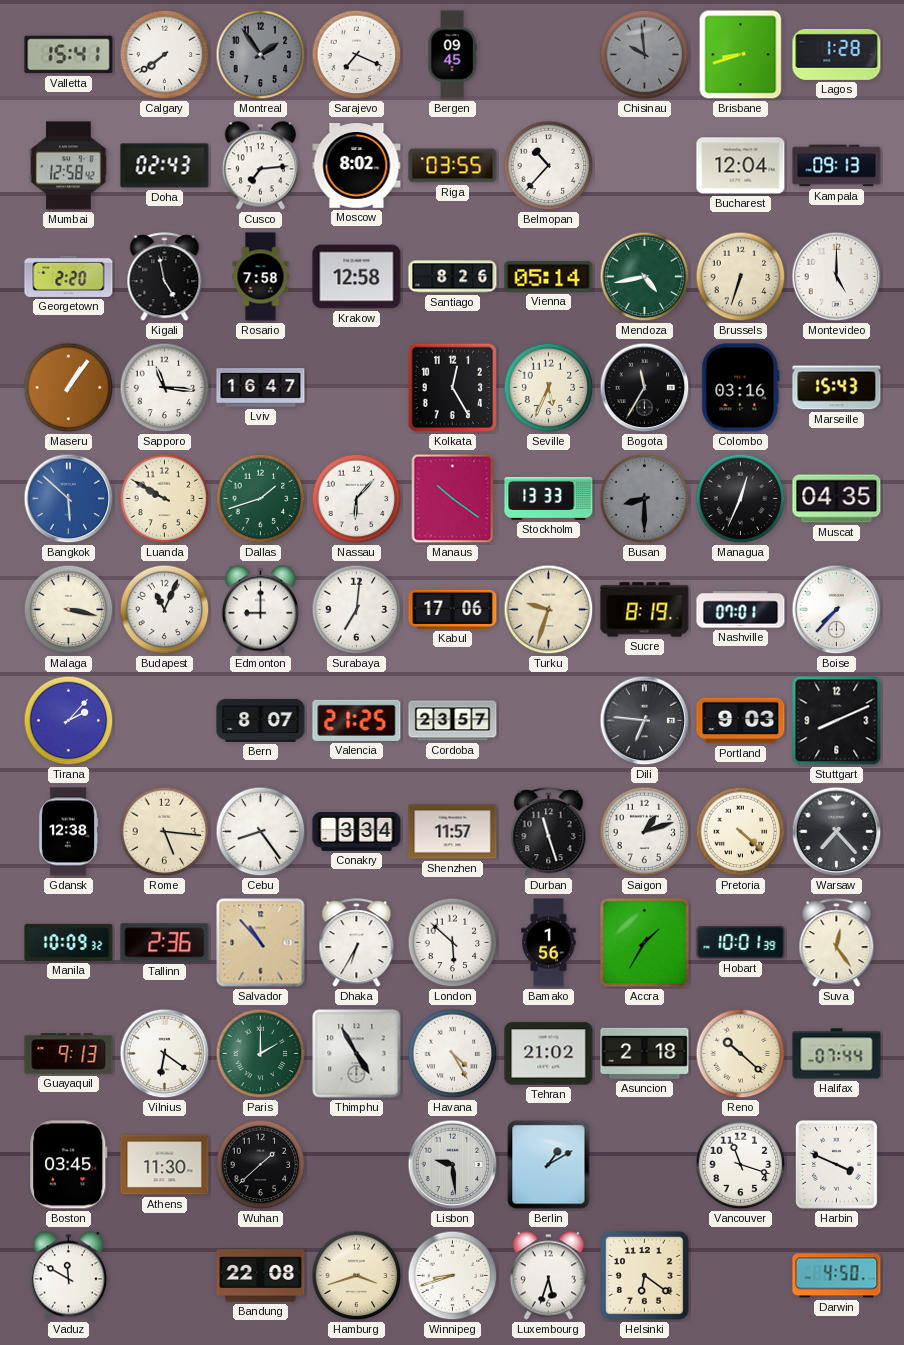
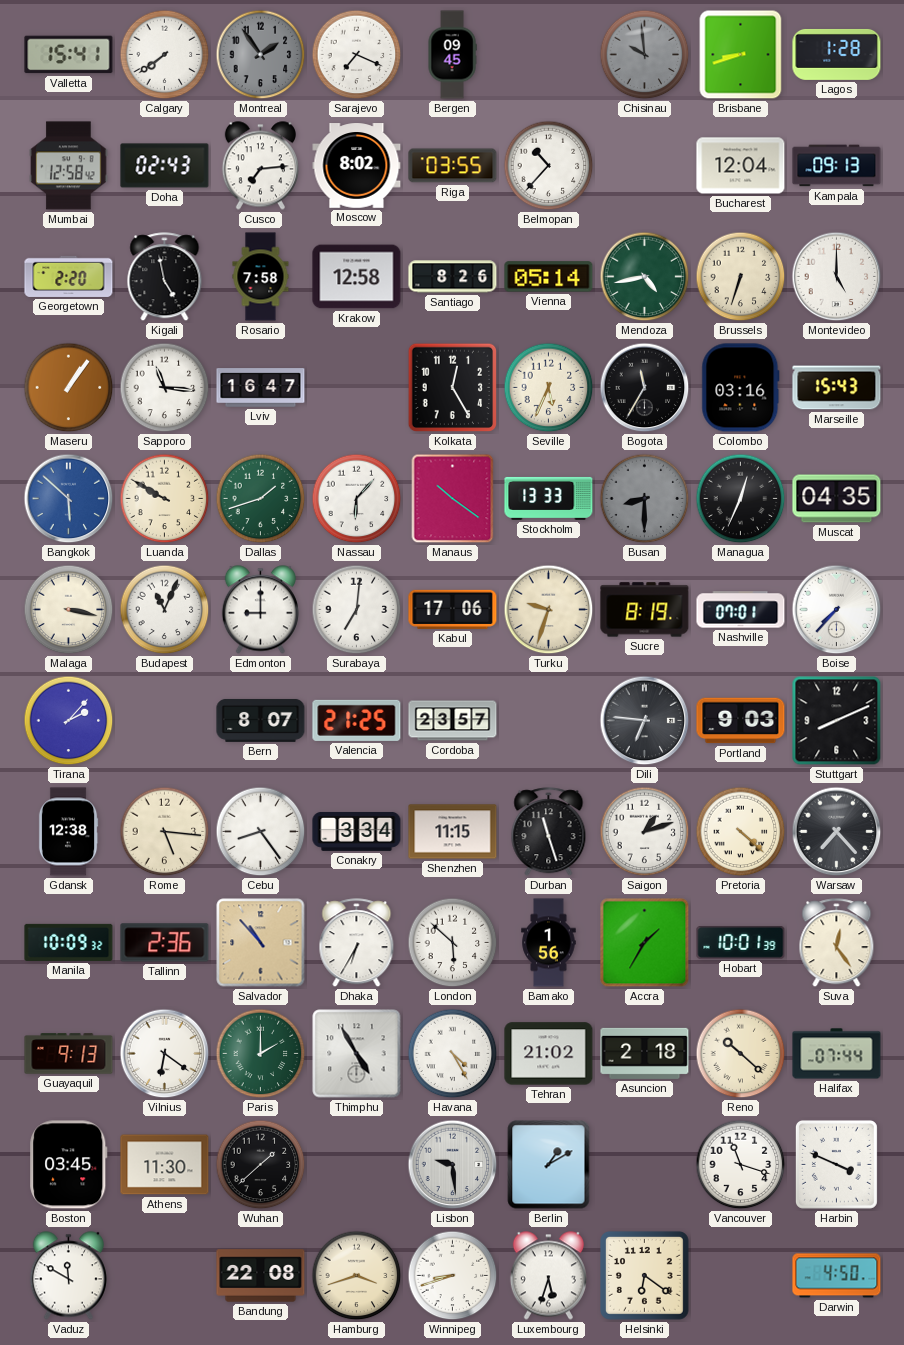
Shenzhen: 11:57 -> 11:15
